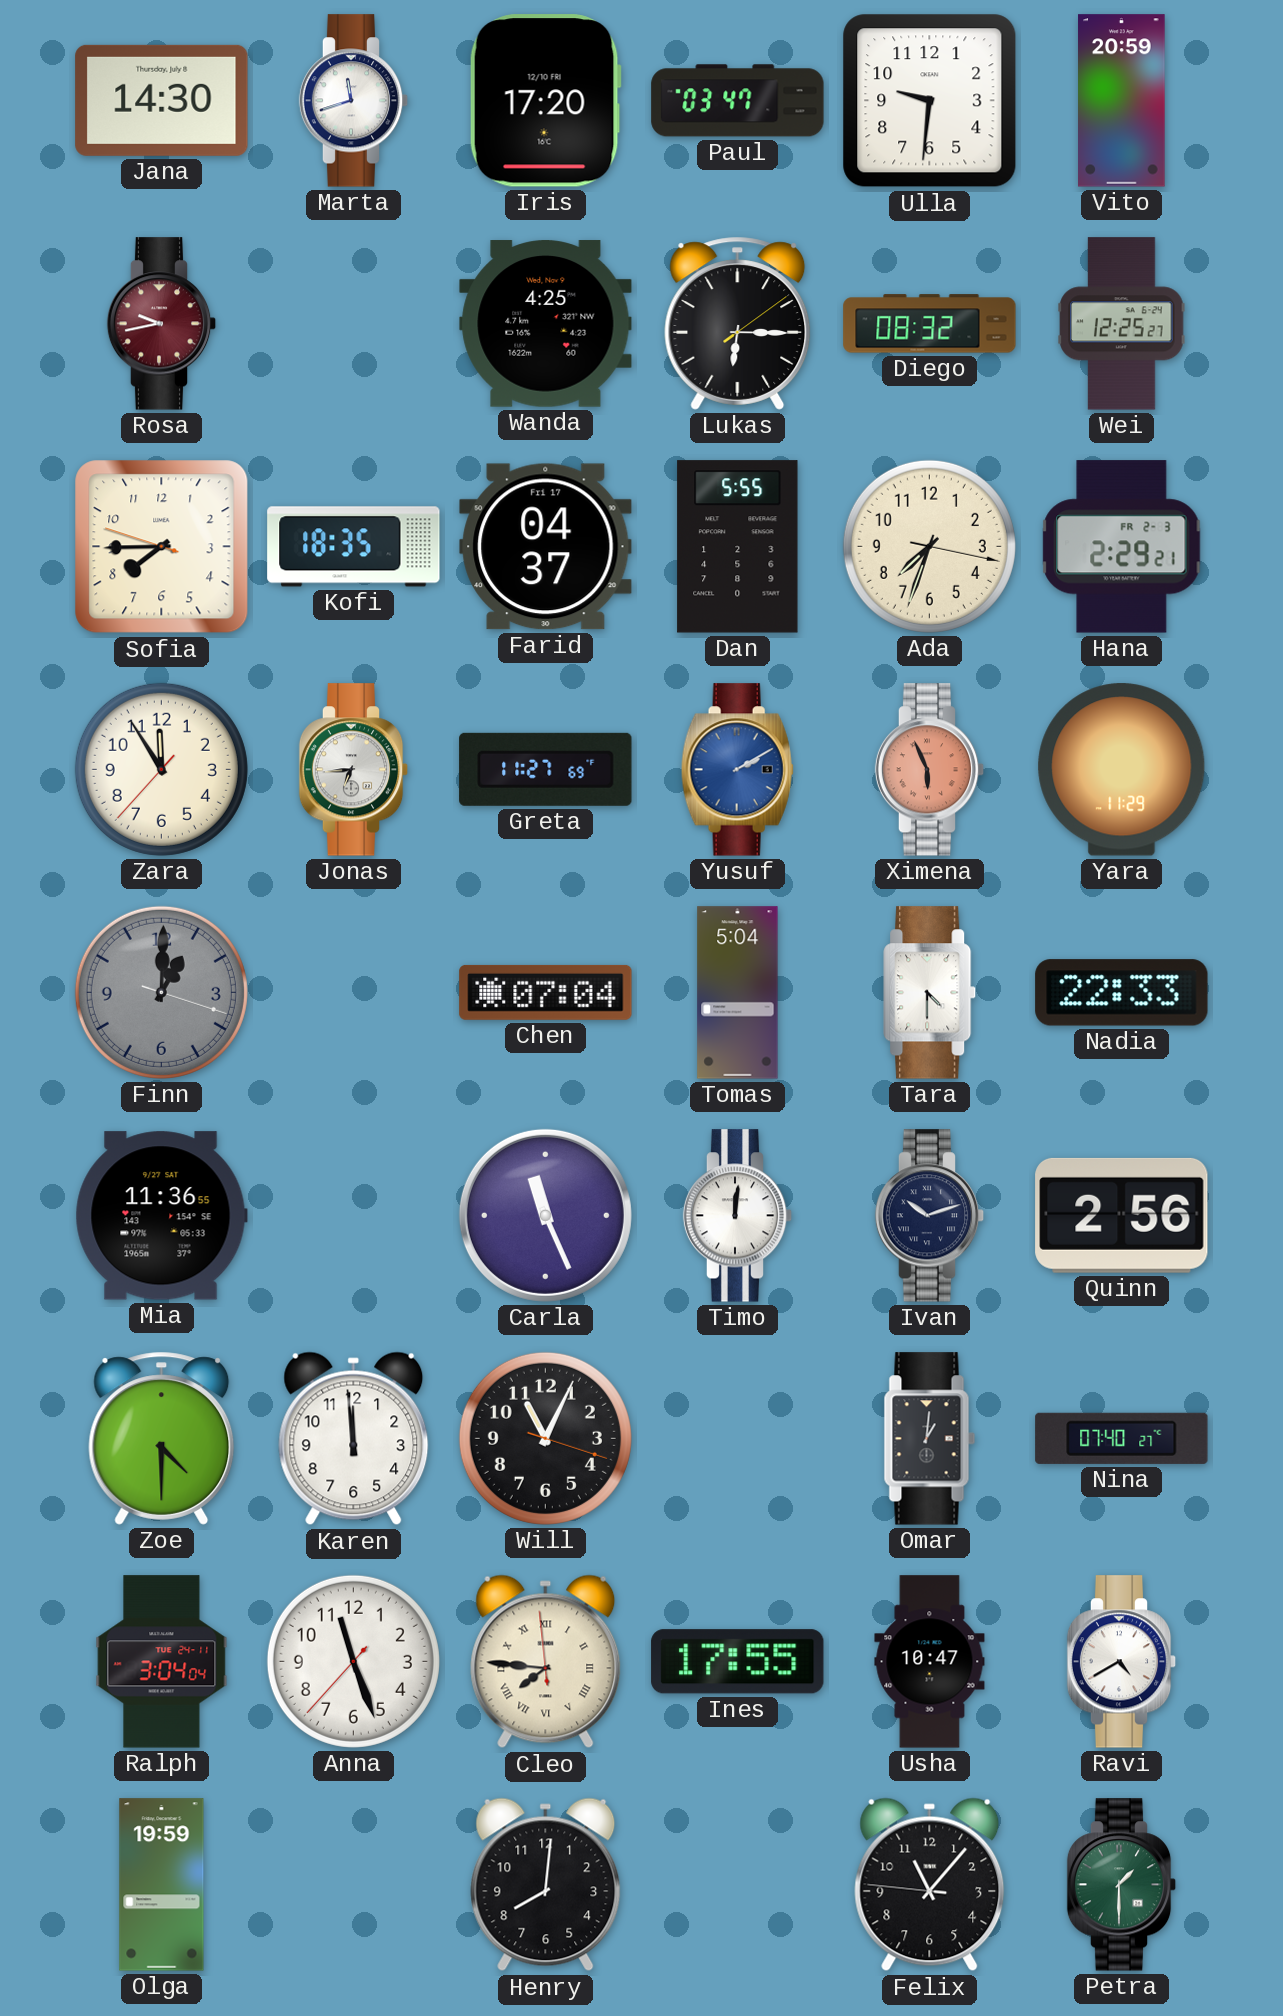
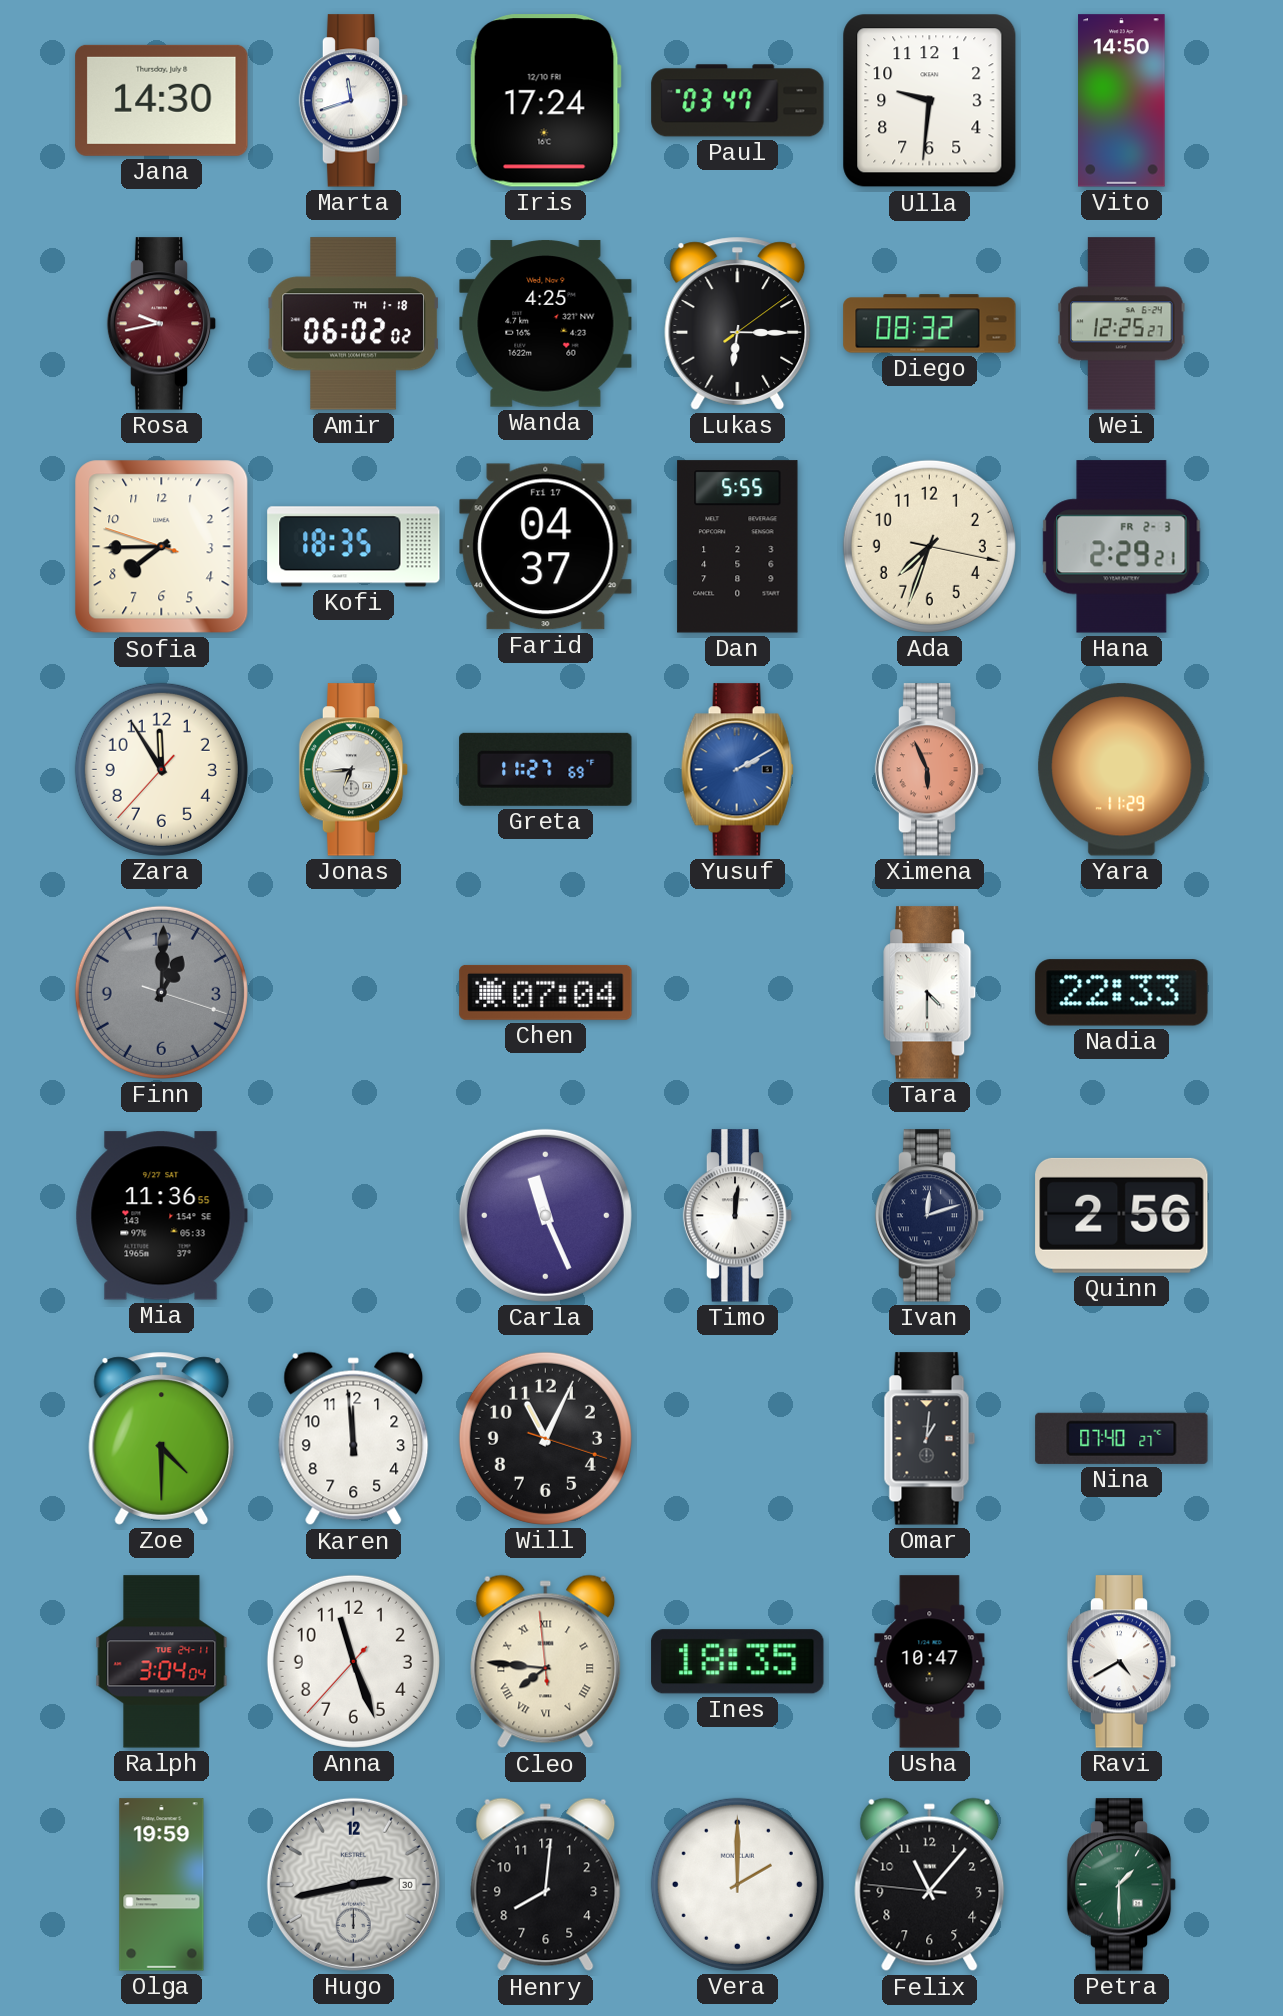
Iris: 17:20 -> 17:24
Vito: 20:59 -> 14:50
Amir: none -> 06:02
Tomas: 5:04 -> none
Ivan: 10:12 -> 12:12
Ines: 17:55 -> 18:35
Hugo: none -> 2:43
Vera: none -> 2:00
